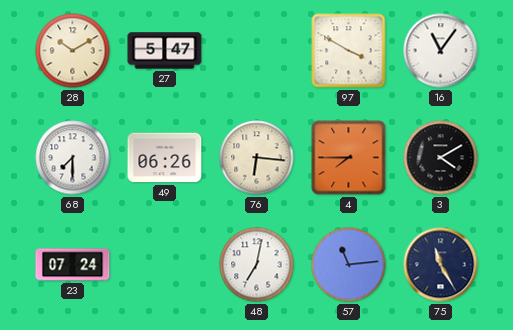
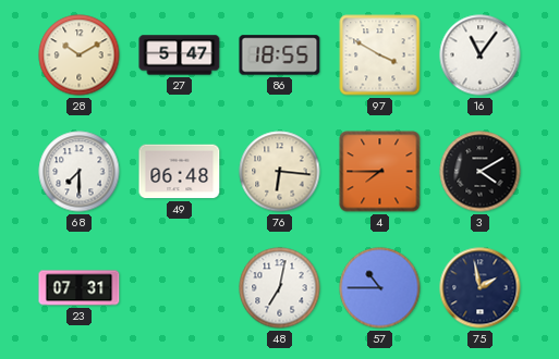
86: none -> 18:55
49: 06:26 -> 06:48
23: 07:24 -> 07:31
57: 11:14 -> 10:45
75: 11:25 -> 1:58
